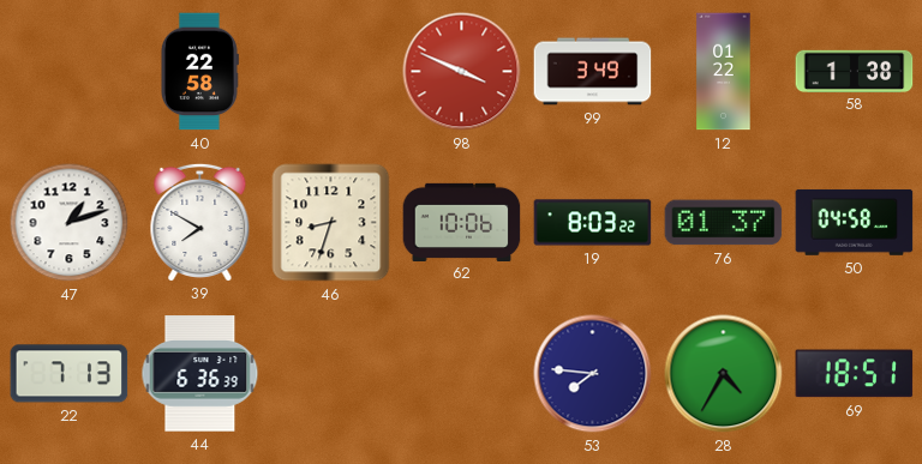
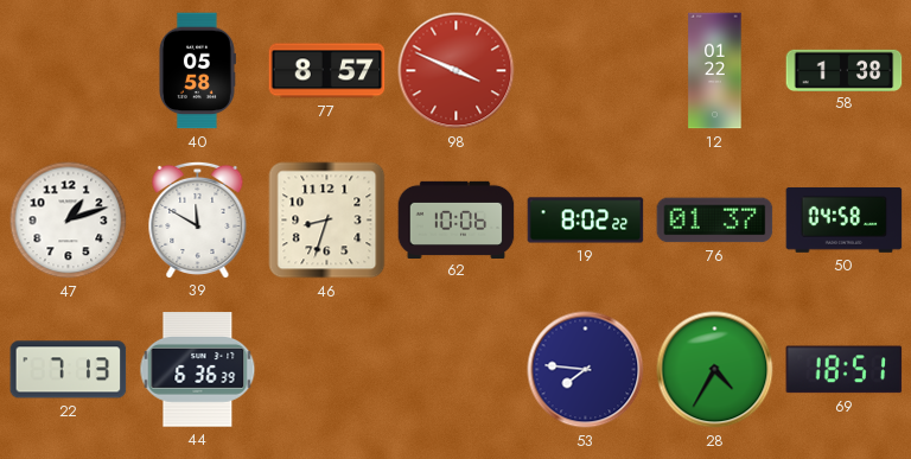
40: 22:58 -> 05:58
77: none -> 8:57
99: 3:49 -> none
39: 7:50 -> 11:50
19: 8:03 -> 8:02
